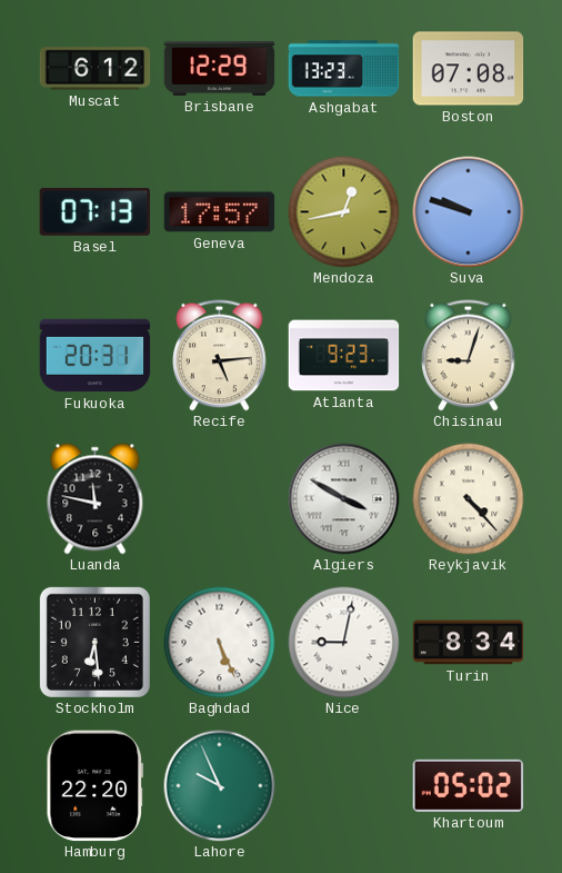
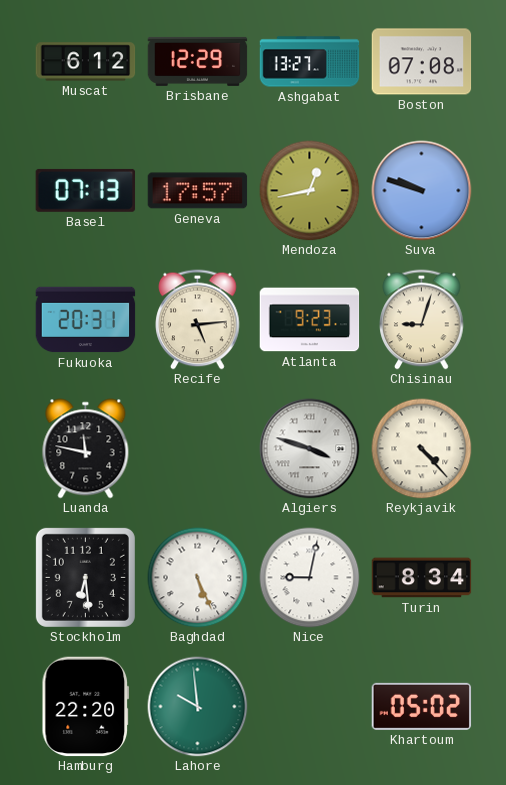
Ashgabat: 13:23 -> 13:27
Algiers: 3:50 -> 3:48
Lahore: 9:56 -> 9:59
